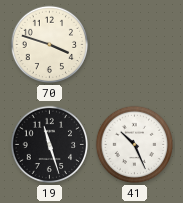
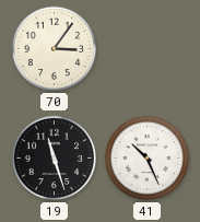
70: 3:48 -> 3:06
